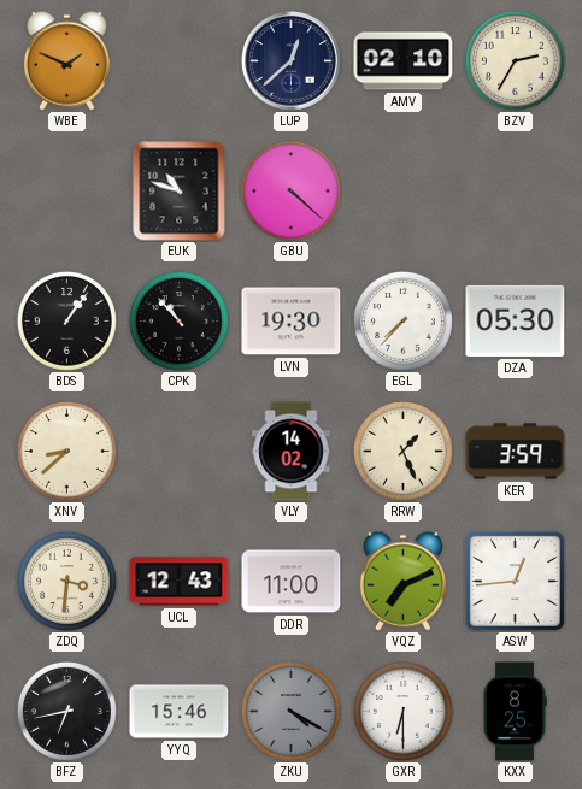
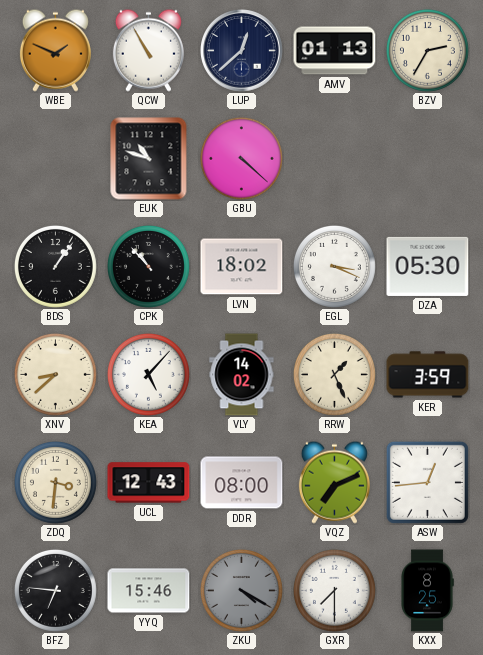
QCW: none -> 10:55
AMV: 02:10 -> 01:13
LVN: 19:30 -> 18:02
EGL: 7:37 -> 3:19
KEA: none -> 5:07
DDR: 11:00 -> 08:00
BFZ: 6:43 -> 6:46
GXR: 6:30 -> 7:30
